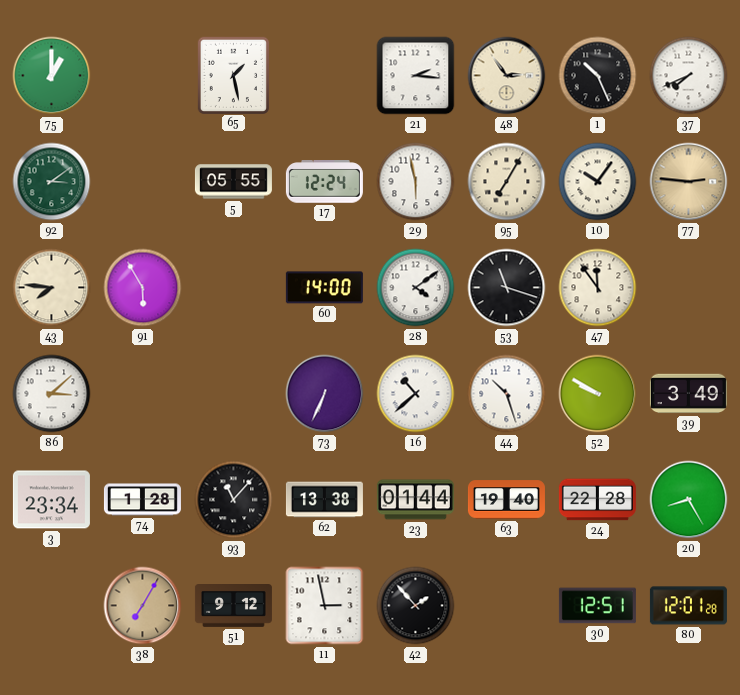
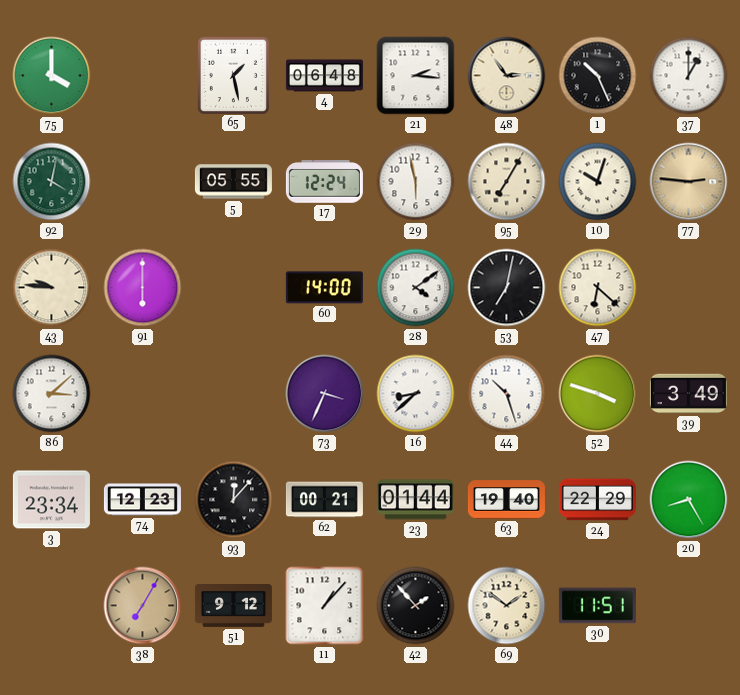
75: 1:00 -> 4:00
4: none -> 06:48
37: 7:41 -> 1:00
92: 3:09 -> 4:02
10: 10:06 -> 10:03
43: 7:46 -> 9:46
91: 5:55 -> 6:00
53: 11:18 -> 7:02
47: 11:54 -> 6:22
73: 6:34 -> 3:34
16: 10:38 -> 8:38
52: 9:50 -> 3:48
74: 1:28 -> 12:23
93: 11:07 -> 12:07
62: 13:38 -> 00:21
24: 22:28 -> 22:29
11: 2:58 -> 1:07
69: none -> 1:51
30: 12:51 -> 11:51
80: 12:01 -> none
